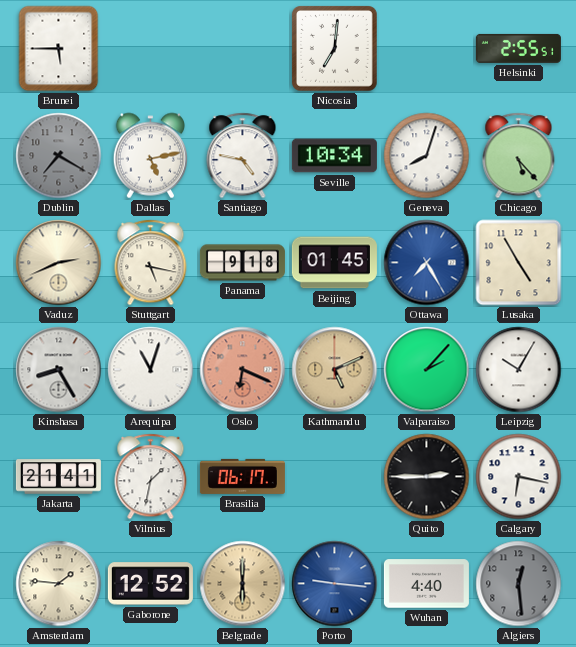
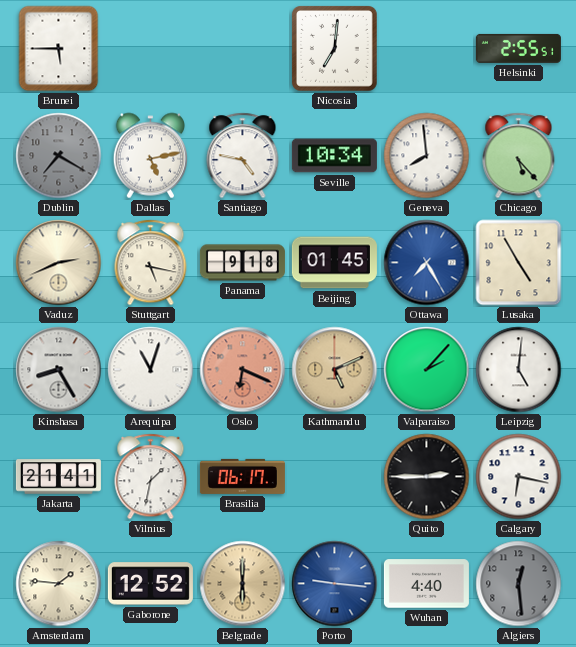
Geneva: 8:03 -> 7:59
Leipzig: 10:05 -> 5:01
